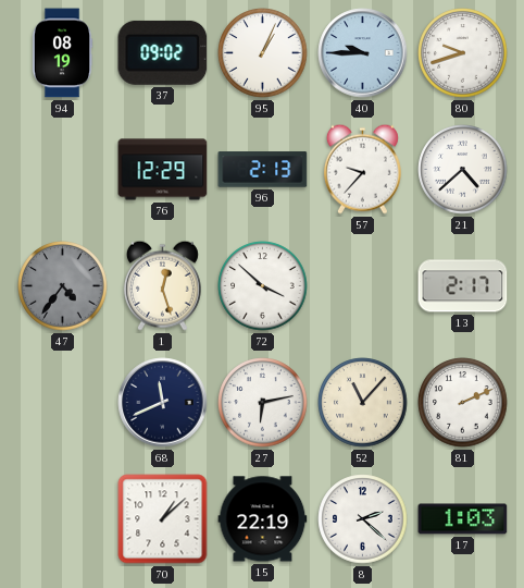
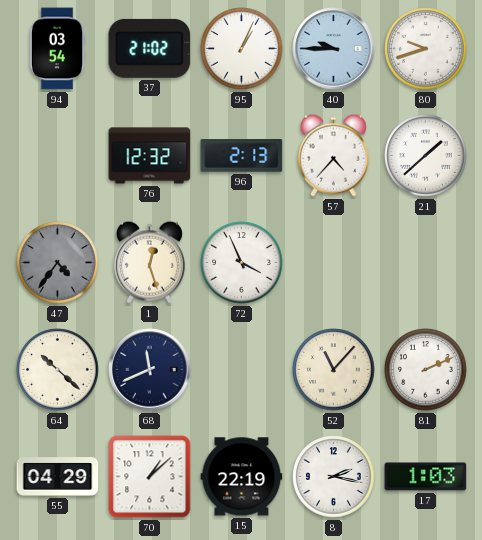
94: 08:19 -> 03:54
37: 09:02 -> 21:02
76: 12:29 -> 12:32
57: 9:37 -> 4:37
21: 4:38 -> 1:38
72: 3:52 -> 3:56
13: 2:17 -> none
64: none -> 10:22
27: 6:13 -> none
55: none -> 04:29
8: 2:22 -> 2:17
